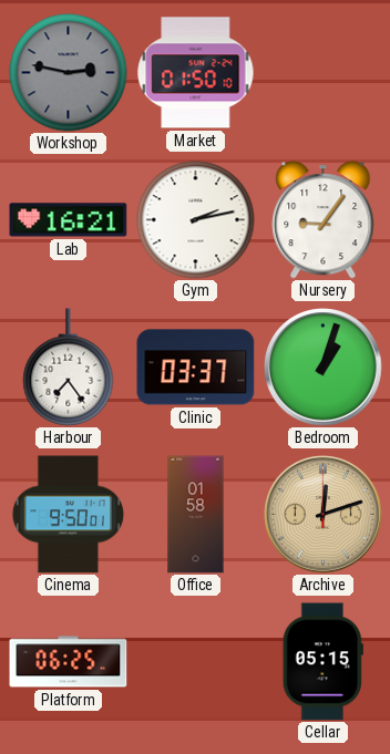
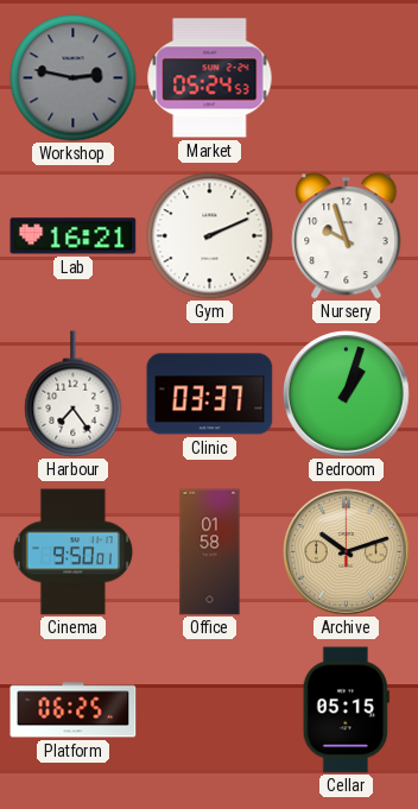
Market: 01:50 -> 05:24
Gym: 2:13 -> 2:11
Nursery: 9:06 -> 9:57
Archive: 12:12 -> 10:12
